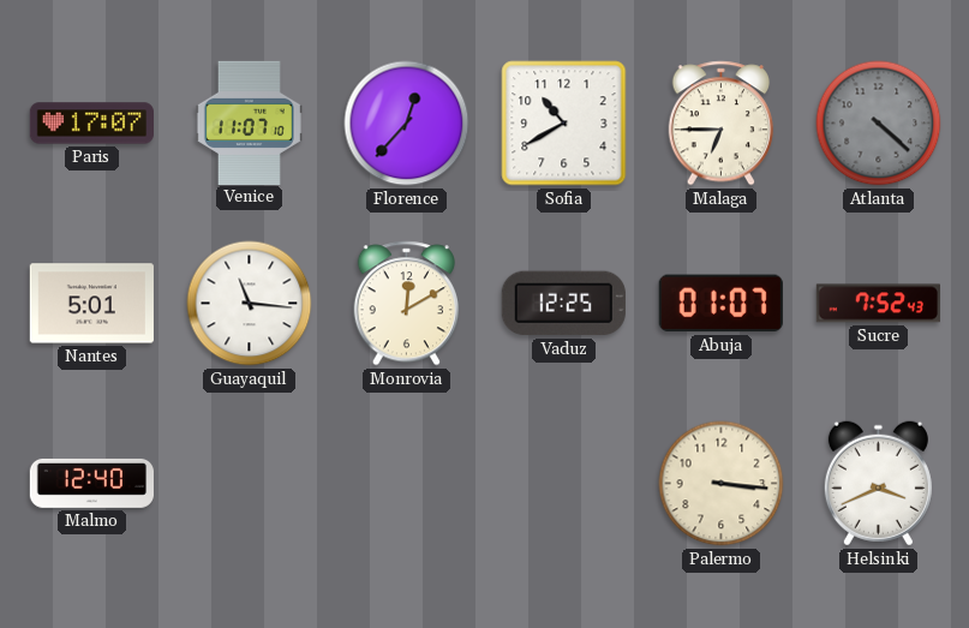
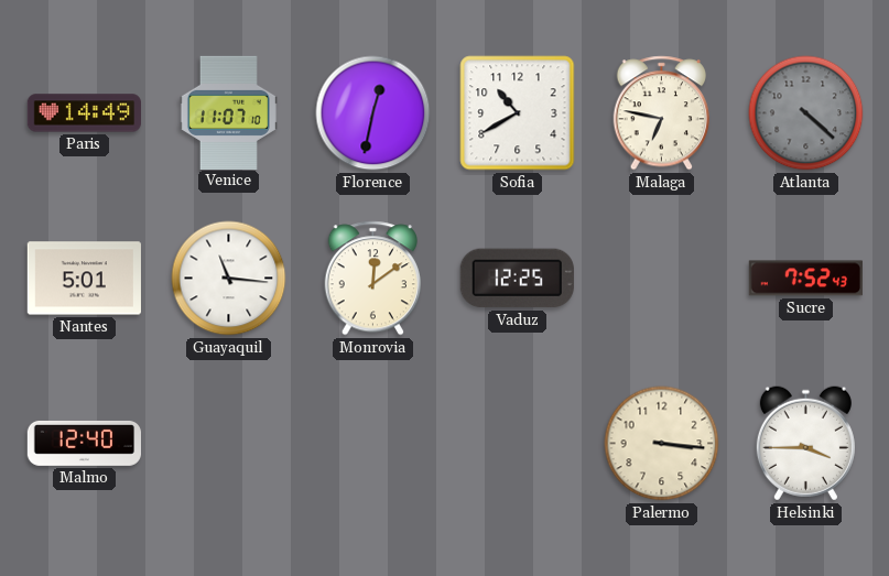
Paris: 17:07 -> 14:49
Florence: 12:37 -> 12:32
Malaga: 6:45 -> 6:47
Monrovia: 12:10 -> 12:09
Abuja: 01:07 -> none
Helsinki: 3:41 -> 3:45
